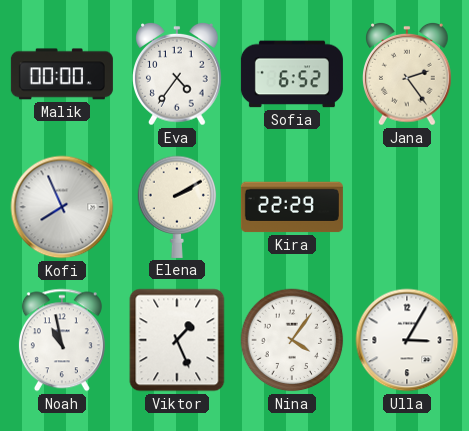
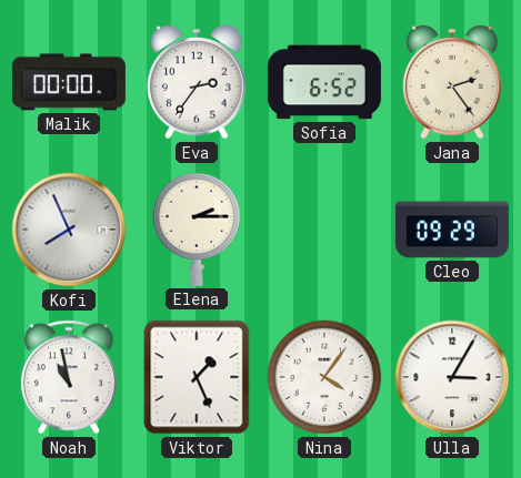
Eva: 4:36 -> 2:36
Elena: 2:10 -> 2:15
Kira: 22:29 -> none
Cleo: none -> 09:29
